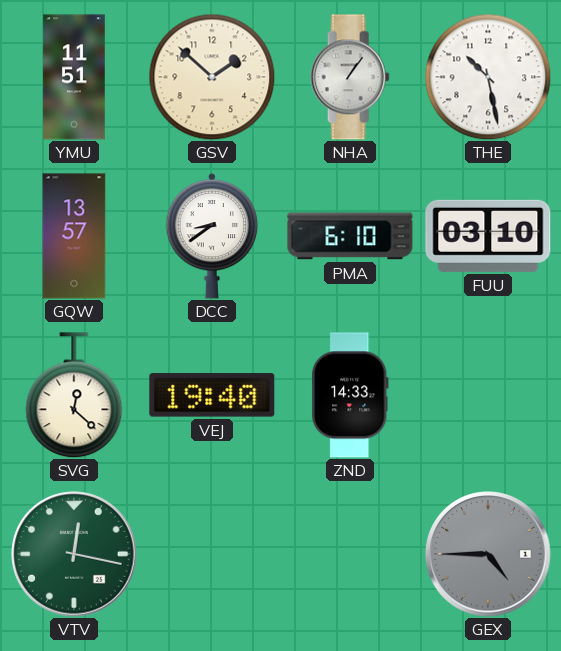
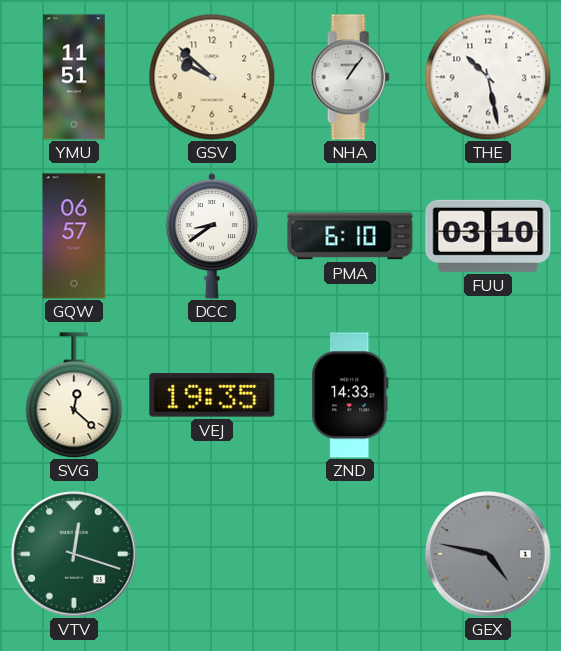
GSV: 1:52 -> 9:52
GQW: 13:57 -> 06:57
VEJ: 19:40 -> 19:35
VTV: 12:17 -> 12:18
GEX: 4:45 -> 4:47
